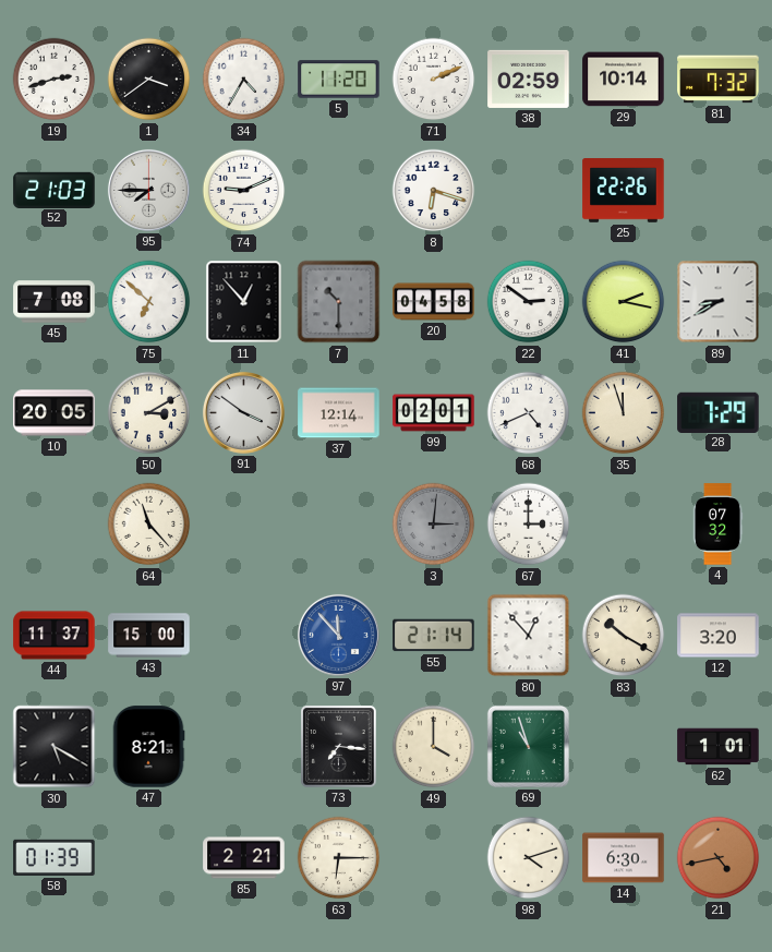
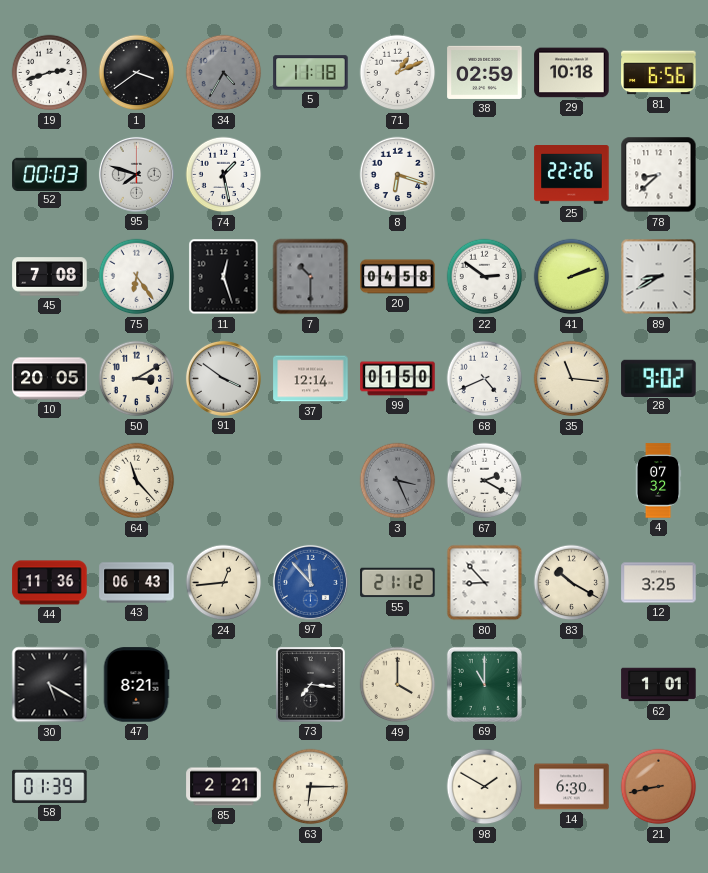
34 dial: white -> grey
5: 11:20 -> 11:18
71: 2:11 -> 1:11
29: 10:14 -> 10:18
81: 7:32 -> 6:56
52: 21:03 -> 00:03
95: 7:45 -> 7:48
74: 9:11 -> 1:28
78: none -> 8:38
75: 6:52 -> 6:24
11: 12:53 -> 12:27
41: 2:17 -> 2:12
99: 02:01 -> 01:50
35: 11:57 -> 11:16
28: 7:29 -> 9:02
3: 3:01 -> 3:26
67: 3:00 -> 2:20
44: 11:37 -> 11:36
43: 15:00 -> 06:43
24: none -> 12:44
55: 21:14 -> 21:12
80: 12:53 -> 8:53
12: 3:20 -> 3:25
69: 10:57 -> 11:00
98: 4:12 -> 1:50
21: 4:43 -> 8:43
